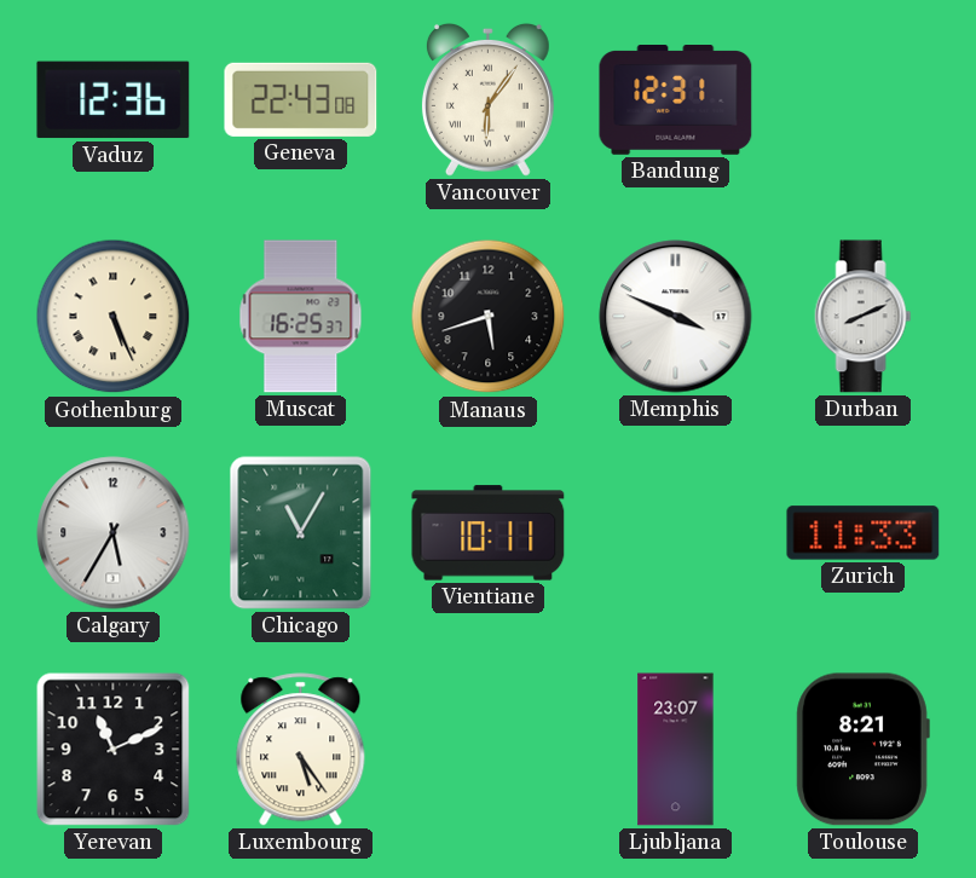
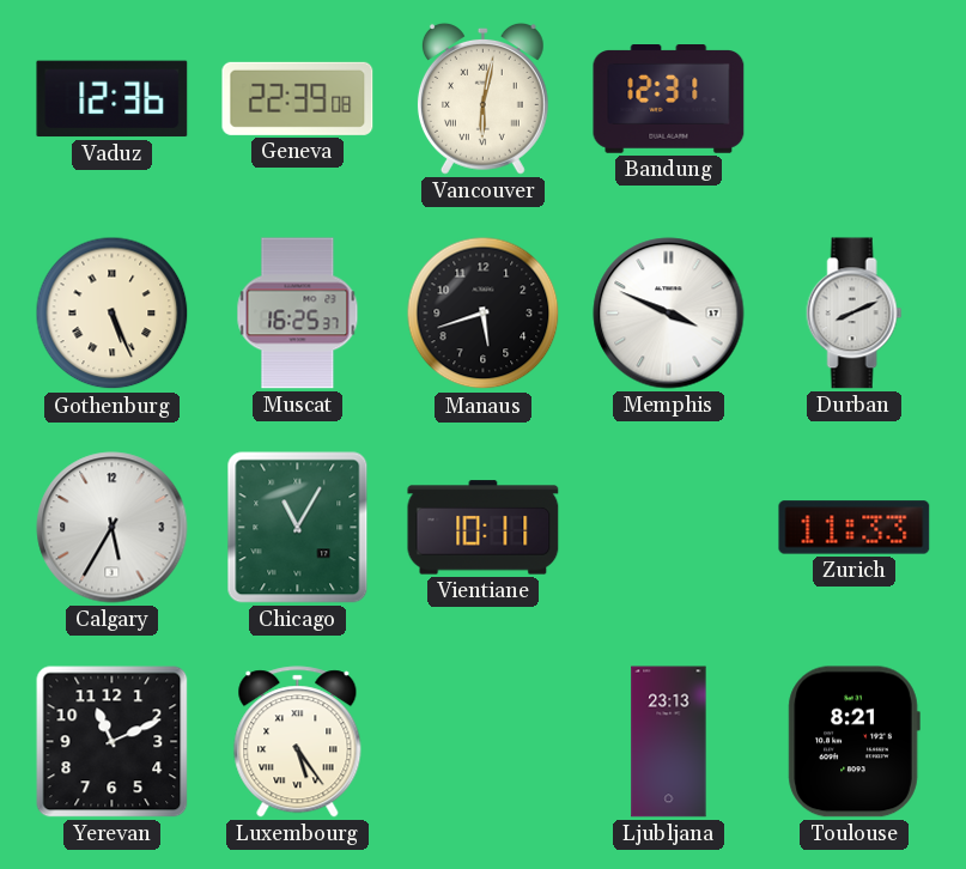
Geneva: 22:43 -> 22:39
Vancouver: 6:06 -> 6:02
Ljubljana: 23:07 -> 23:13
